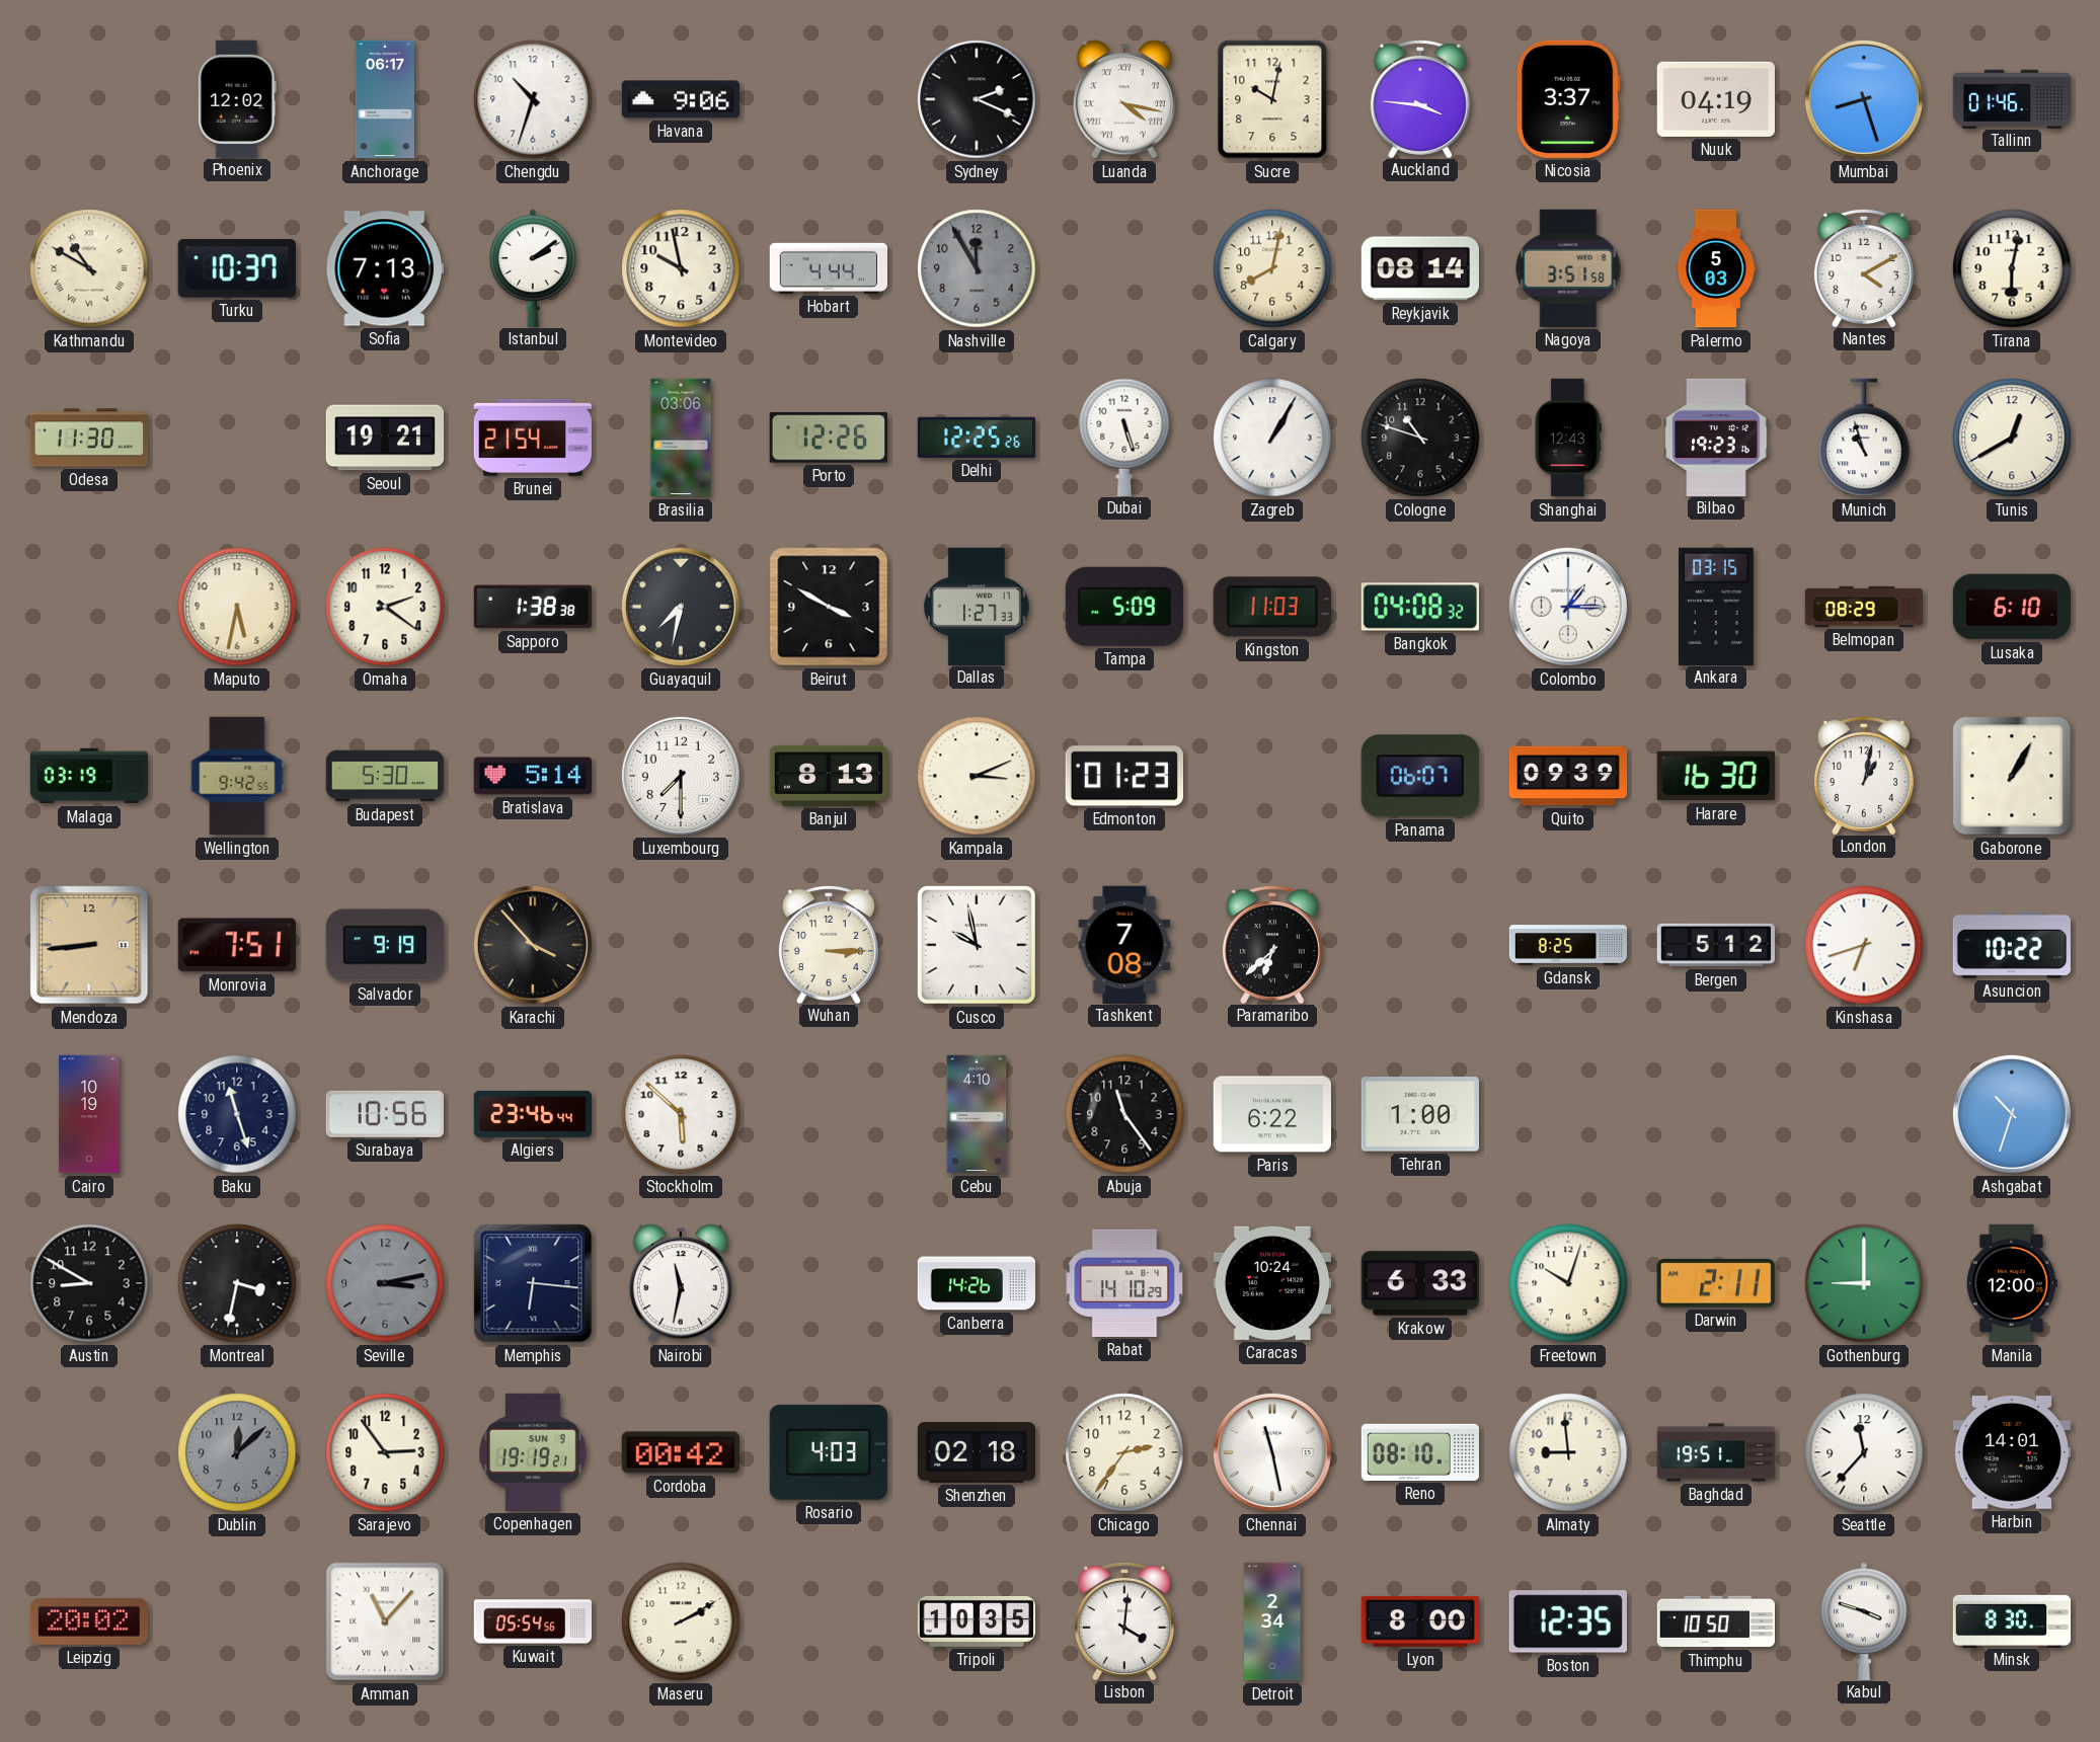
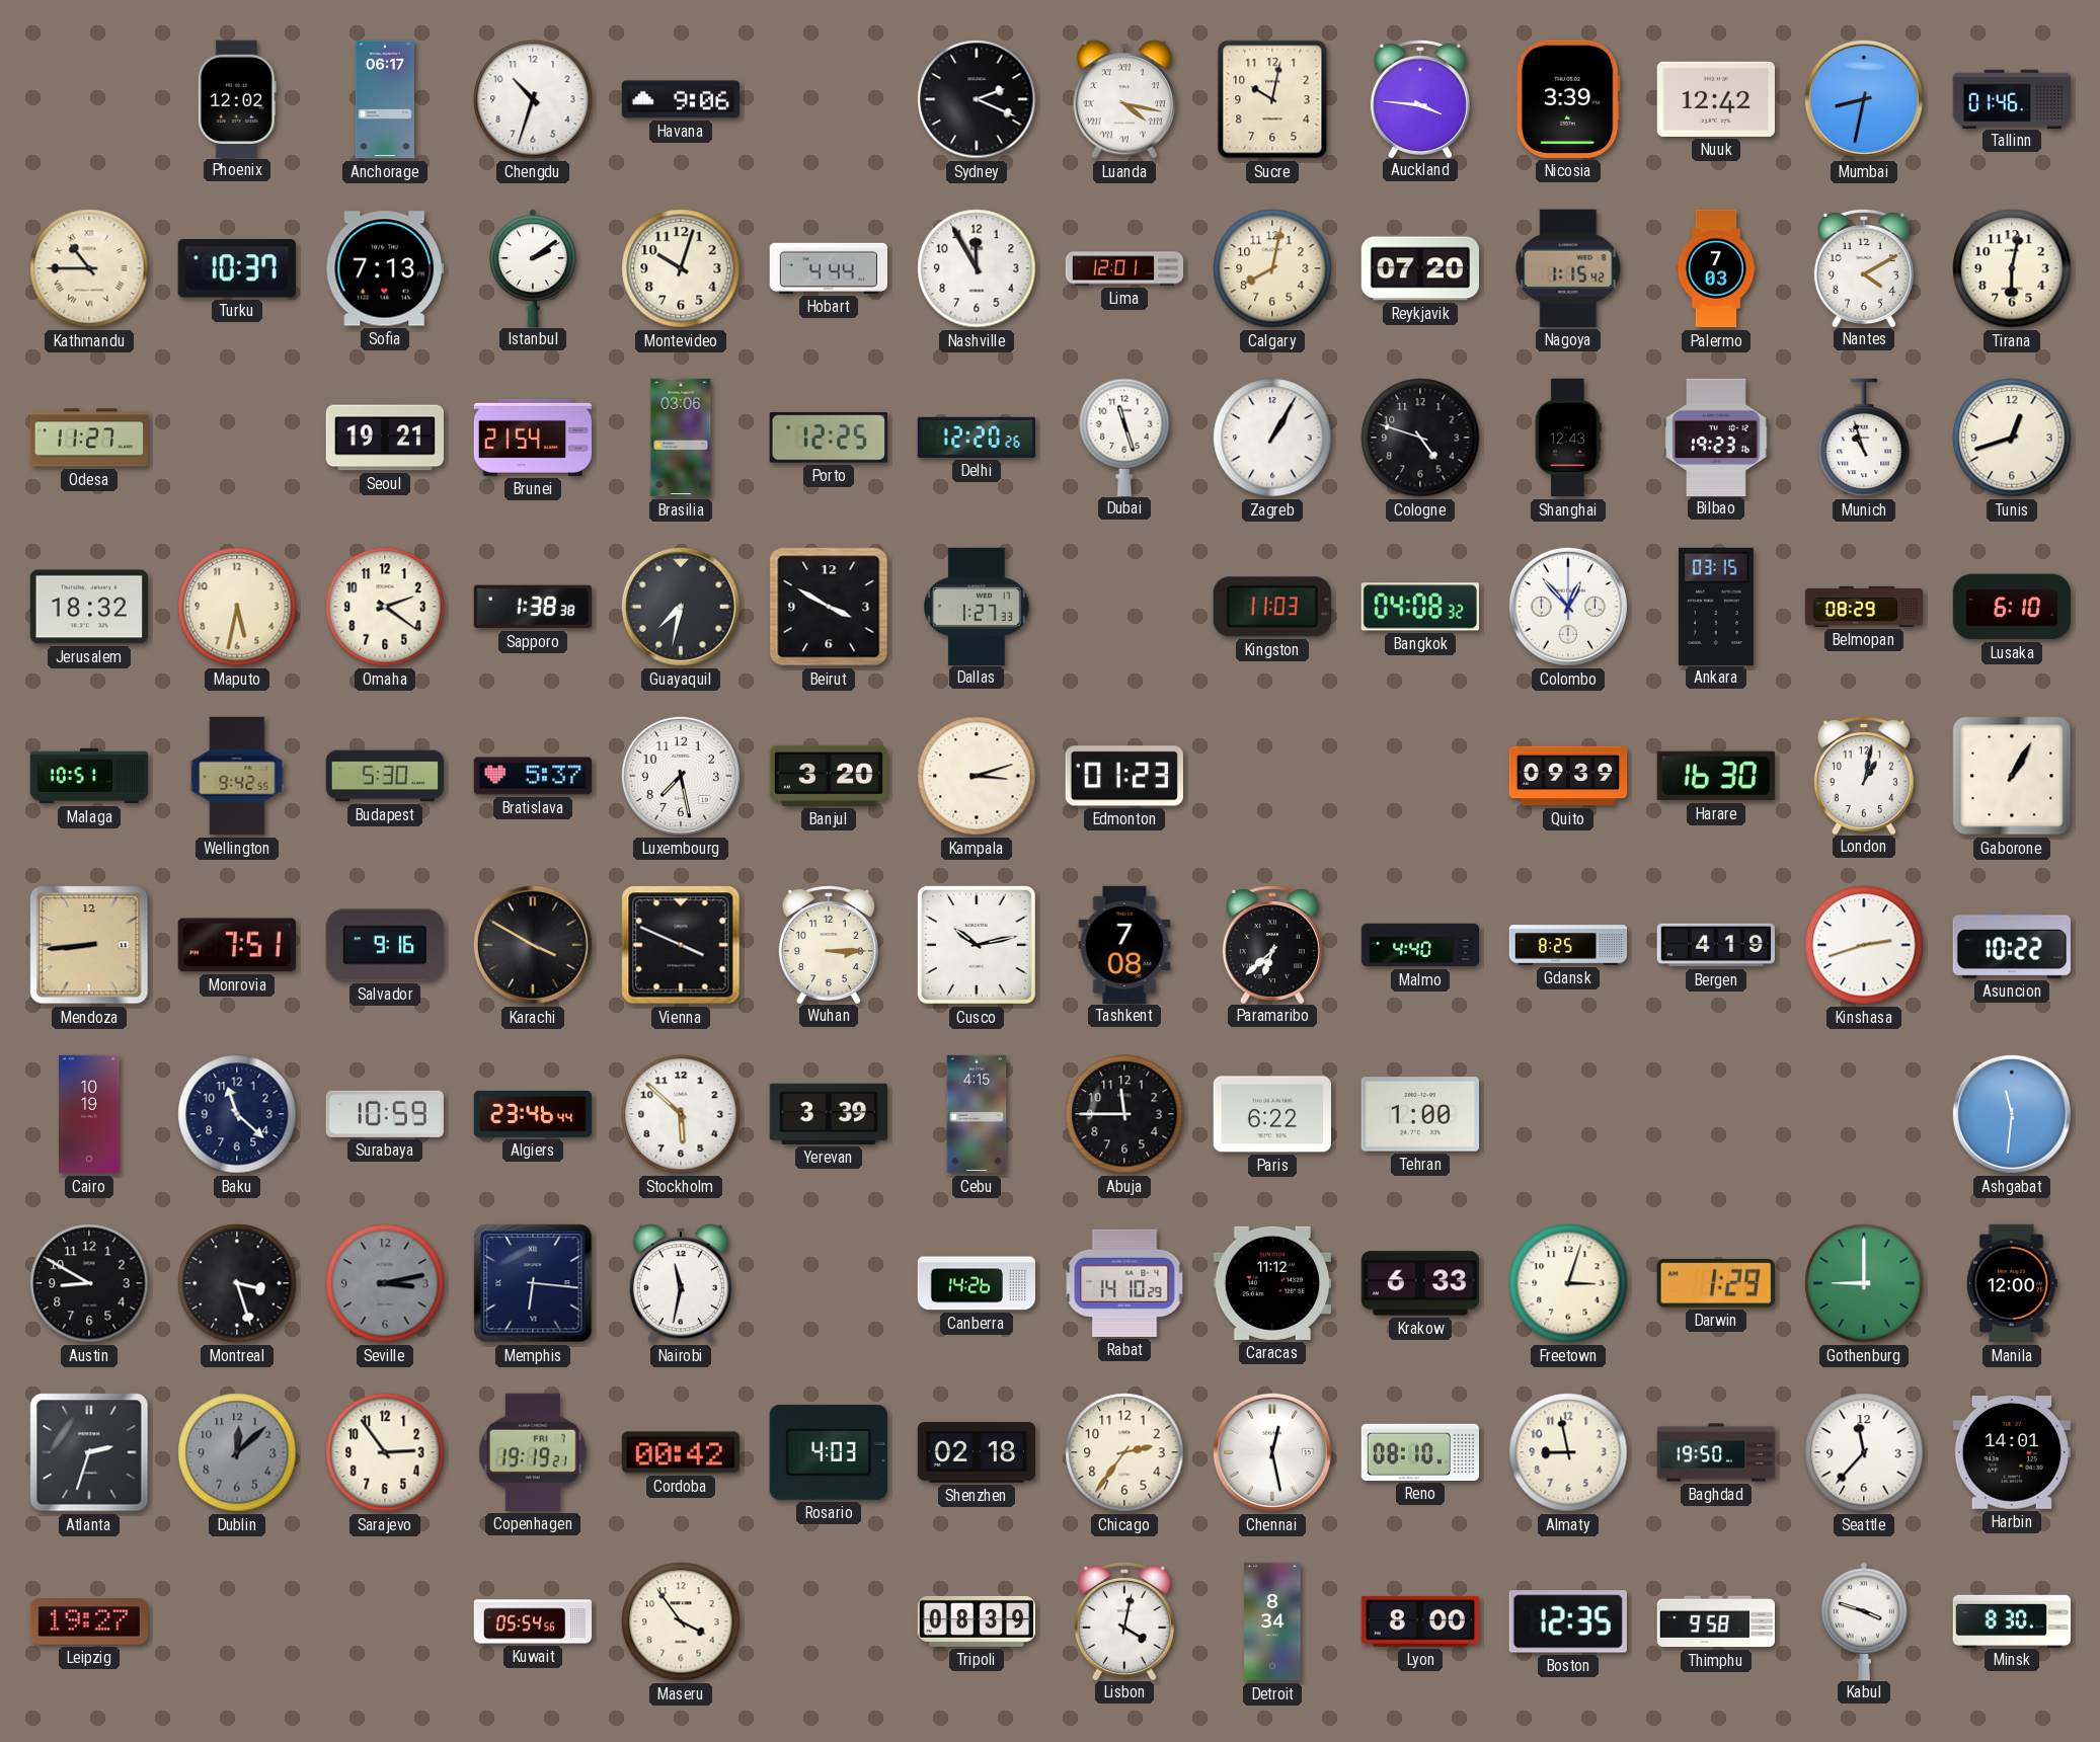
Nicosia: 3:37 -> 3:39
Nuuk: 04:19 -> 12:42
Mumbai: 8:27 -> 8:32
Kathmandu: 10:50 -> 10:45
Montevideo: 9:58 -> 10:03
Nashville dial: grey -> white
Lima: none -> 12:01
Reykjavik: 08:14 -> 07:20
Nagoya: 3:51 -> 1:15
Palermo: 5:03 -> 7:03
Odesa: 11:30 -> 11:27
Porto: 12:26 -> 12:25
Delhi: 12:25 -> 12:20
Dubai: 5:27 -> 11:27
Cologne: 10:48 -> 4:48
Tunis: 12:40 -> 12:42
Jerusalem: none -> 18:32
Tampa: 5:09 -> none
Colombo: 1:15 -> 12:53
Malaga: 03:19 -> 10:51
Bratislava: 5:14 -> 5:37
Luxembourg: 7:30 -> 7:28
Banjul: 8:13 -> 3:20
Kampala: 3:11 -> 3:12
Panama: 06:07 -> none
Salvador: 9:19 -> 9:16
Karachi: 3:53 -> 3:50
Vienna: none -> 3:49
Cusco: 9:58 -> 10:13
Malmo: none -> 4:40
Bergen: 5:12 -> 4:19
Kinshasa: 6:42 -> 2:42
Baku: 11:27 -> 11:22
Surabaya: 10:56 -> 10:59
Yerevan: none -> 3:39
Cebu: 4:10 -> 4:15
Abuja: 11:24 -> 11:45
Ashgabat: 10:33 -> 11:31
Montreal: 3:32 -> 3:27
Caracas: 10:24 -> 11:12
Freetown: 10:03 -> 3:03
Darwin: 2:11 -> 1:29
Atlanta: none -> 2:33
Copenhagen date: SUN 9 -> FRI 7
Chennai: 11:28 -> 12:28
Almaty: 8:59 -> 8:58
Baghdad: 19:51 -> 19:50
Leipzig: 20:02 -> 19:27
Amman: 11:07 -> none
Maseru: 2:10 -> 3:54
Tripoli: 10:35 -> 08:39
Lisbon: 4:01 -> 4:02
Detroit: 2:34 -> 8:34
Thimphu: 10:50 -> 9:58
